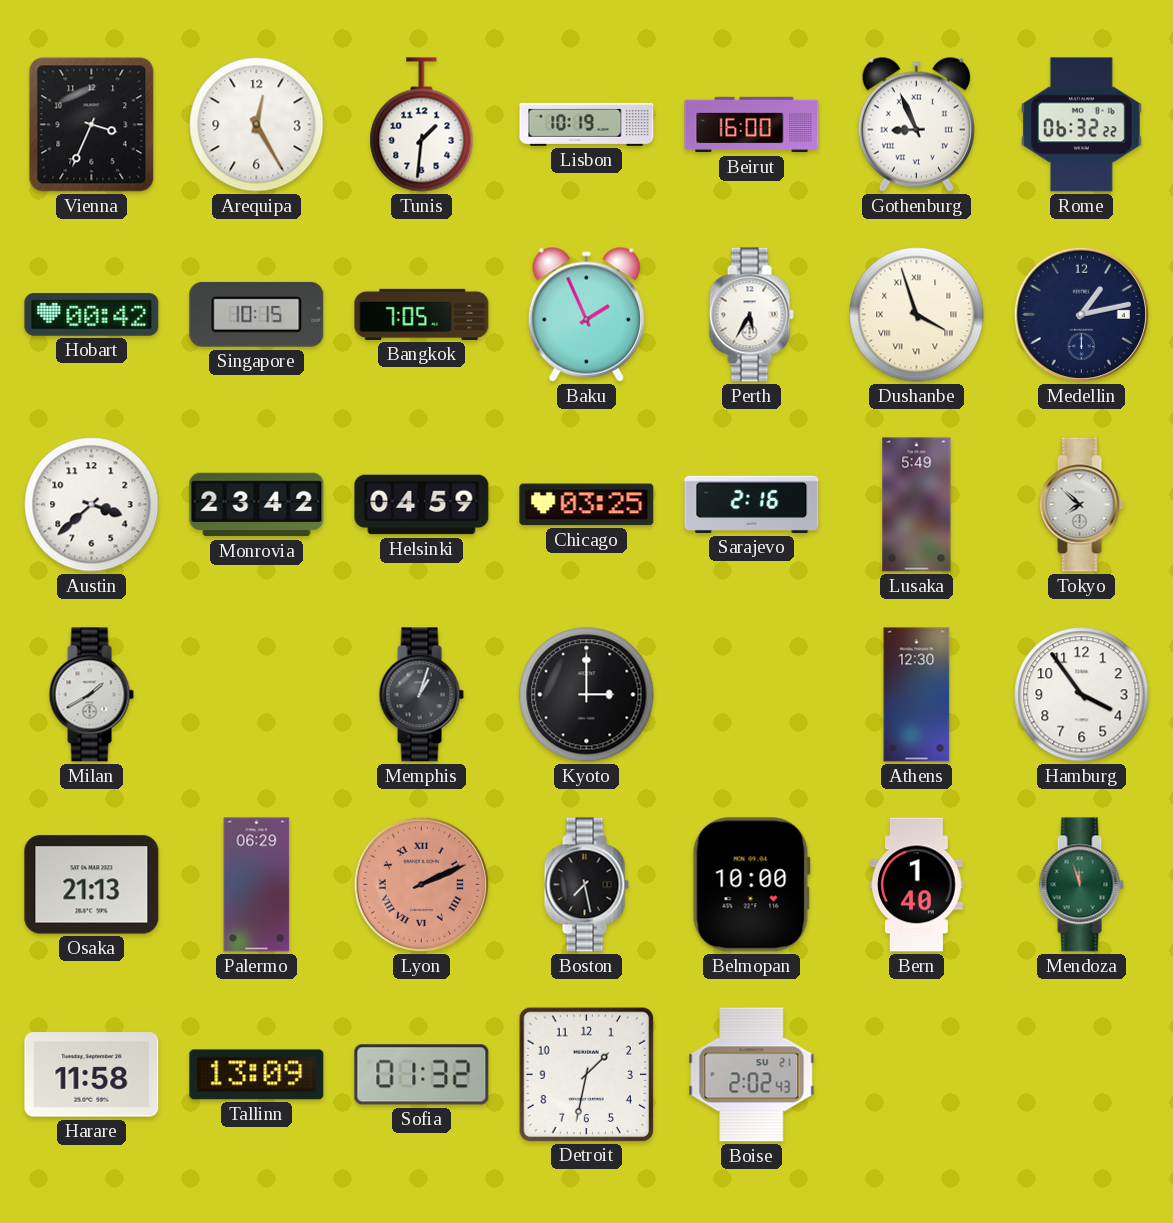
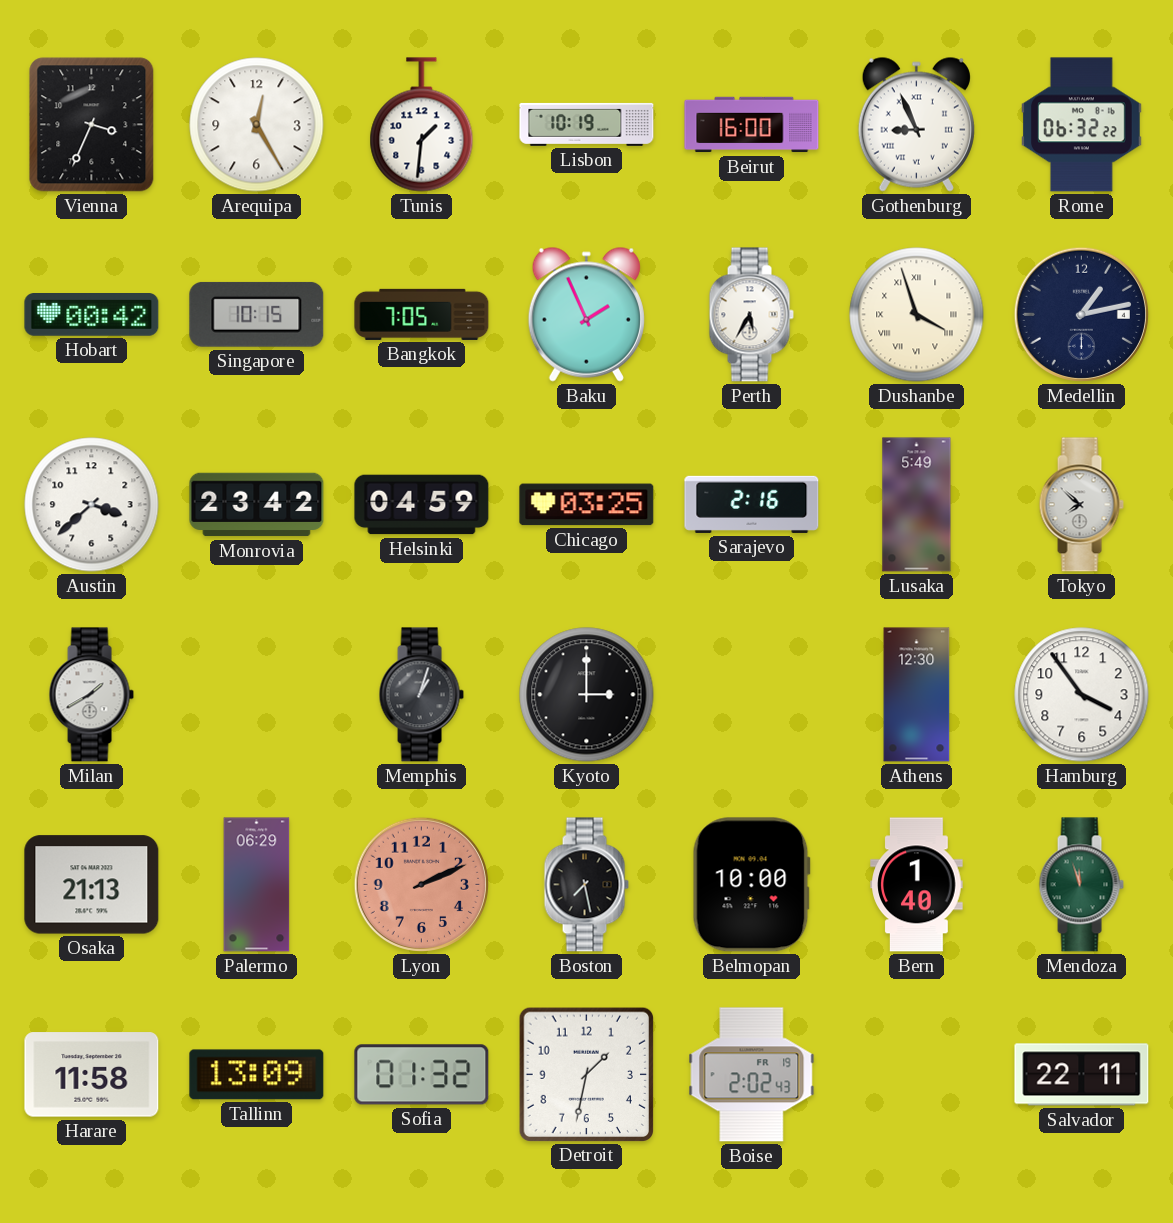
Lyon numerals: Roman -> Arabic
Boise date: SU 21 -> FR 19
Salvador: none -> 22:11
